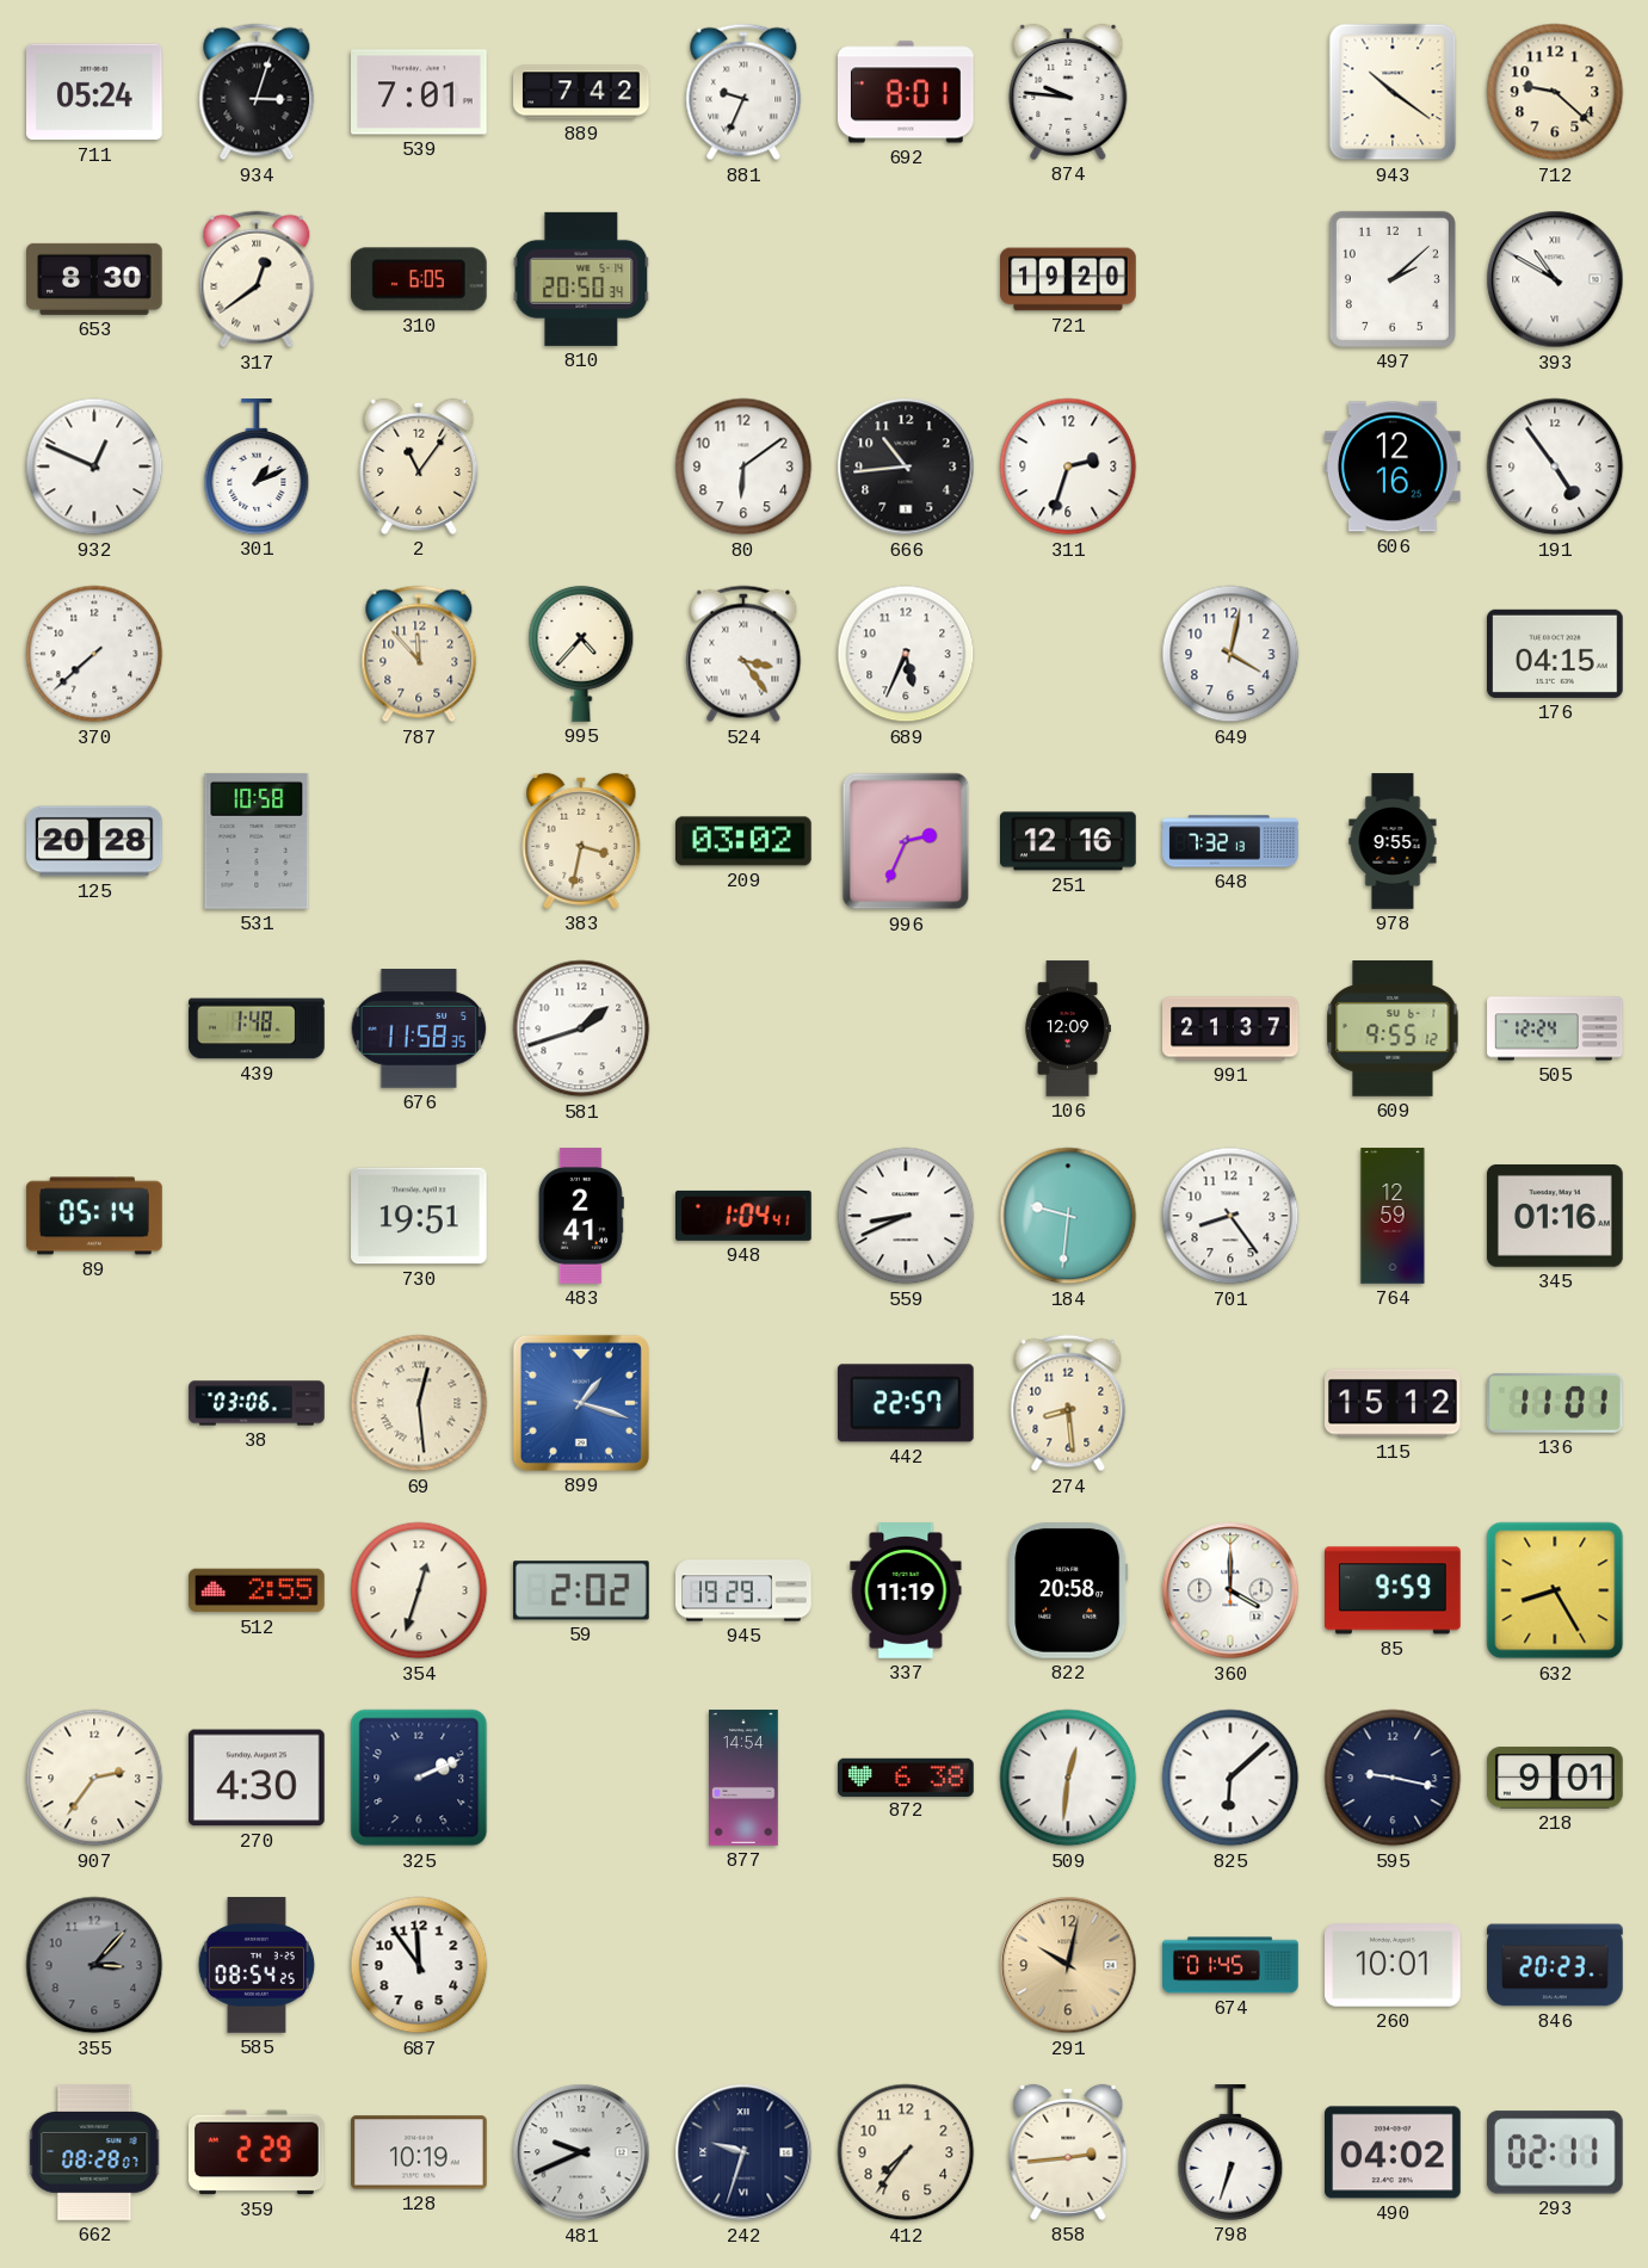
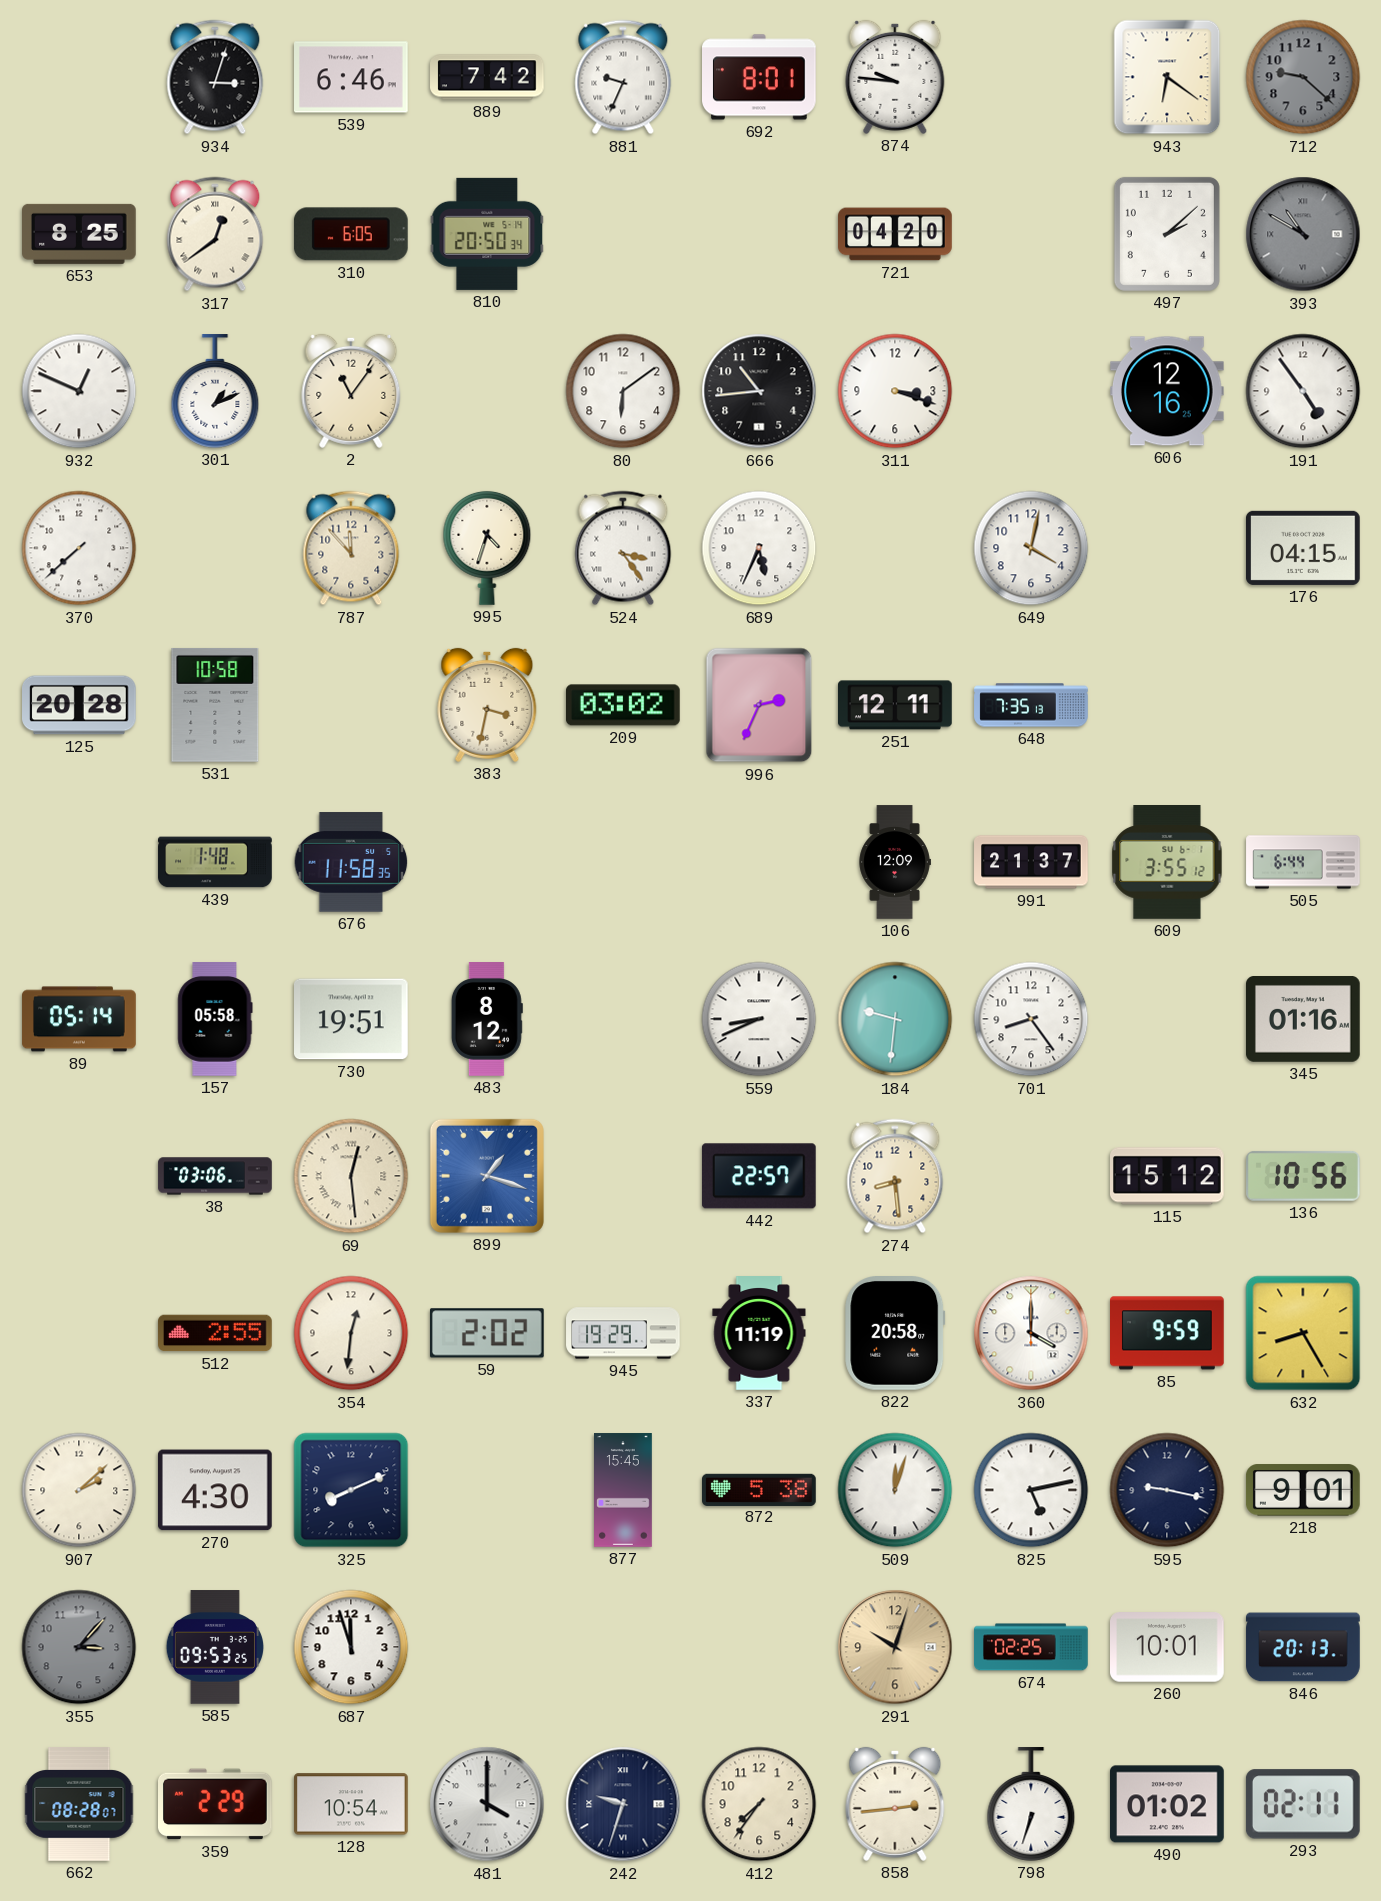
711: 05:24 -> none
539: 7:01 -> 6:46
943: 10:21 -> 6:21
712 dial: cream -> grey
653: 8:30 -> 8:25
721: 19:20 -> 04:20
393 dial: white -> grey
311: 2:33 -> 3:18
995: 4:37 -> 4:33
251: 12:16 -> 12:11
648: 7:32 -> 7:35
978: 9:55 -> none
581: 1:42 -> none
609: 9:55 -> 3:55
505: 12:24 -> 6:44
157: none -> 05:58
483: 2:41 -> 8:12
948: 1:04 -> none
764: 12:59 -> none
136: 11:01 -> 10:56
354: 12:33 -> 12:31
907: 2:36 -> 2:08
325: 2:11 -> 8:11
877: 14:54 -> 15:45
872: 6:38 -> 5:38
509: 12:31 -> 12:03
825: 6:08 -> 5:13
585: 08:54 -> 09:53
687: 11:54 -> 11:57
291: 10:02 -> 10:03
674: 01:45 -> 02:25
846: 20:23 -> 20:13
128: 10:19 -> 10:54
481: 9:41 -> 4:00
490: 04:02 -> 01:02
